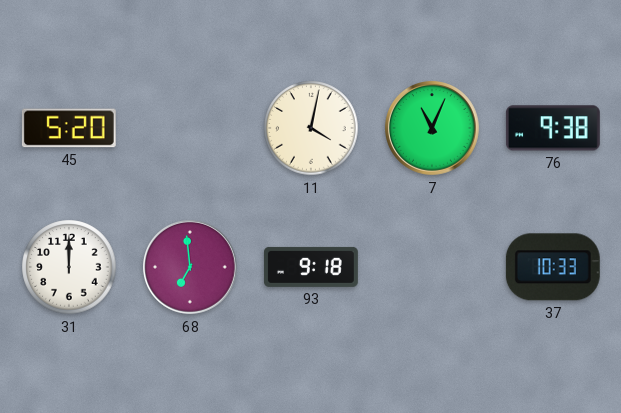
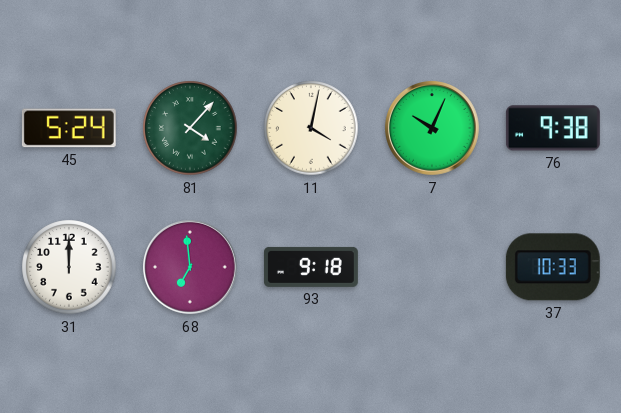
45: 5:20 -> 5:24
81: none -> 4:07
7: 11:04 -> 10:04
